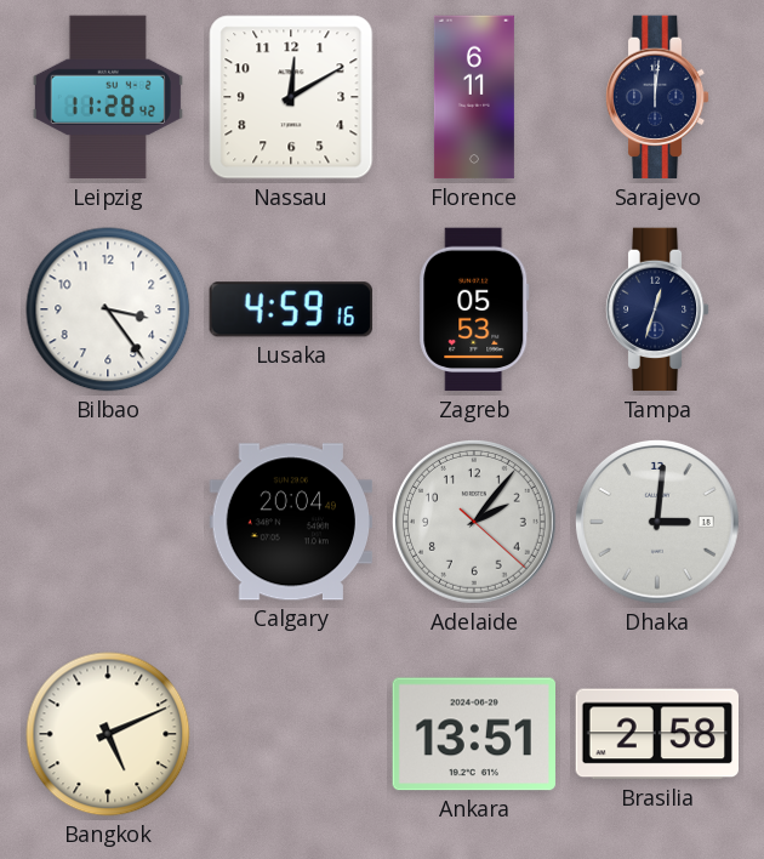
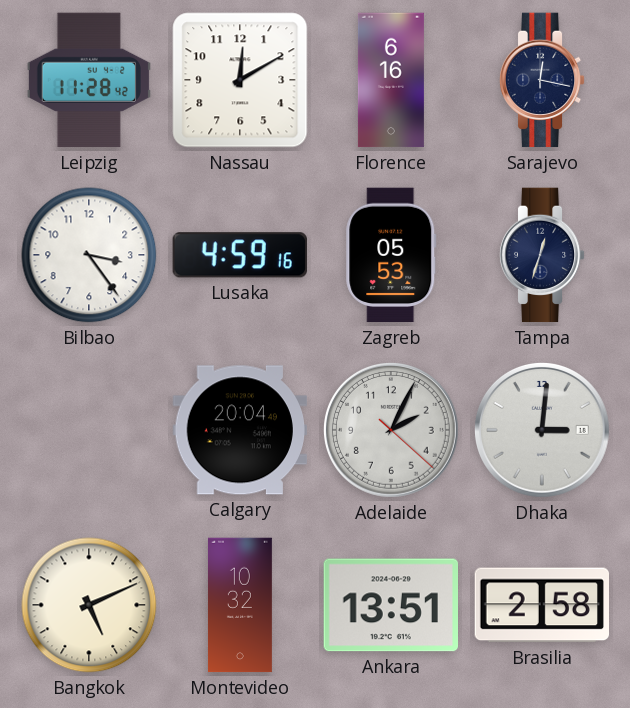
Florence: 6:11 -> 6:16
Sarajevo: 12:01 -> 12:17
Adelaide: 2:06 -> 2:04
Montevideo: none -> 10:32
